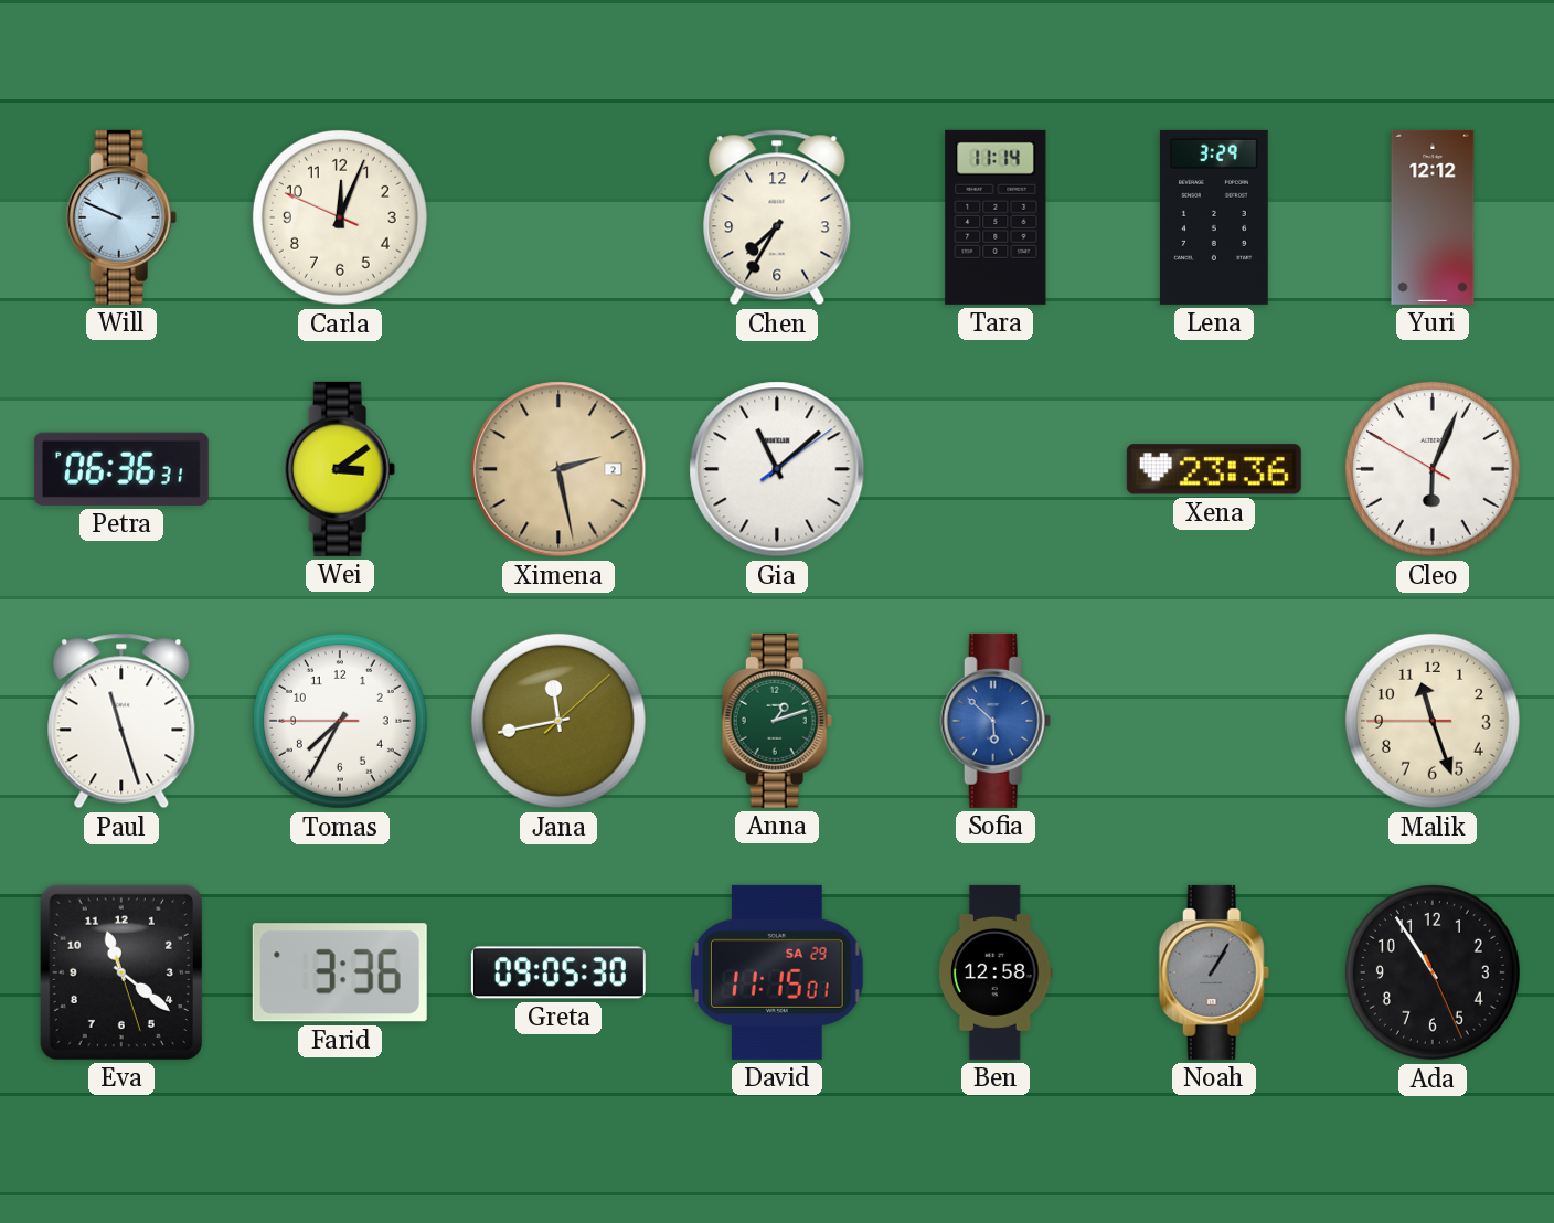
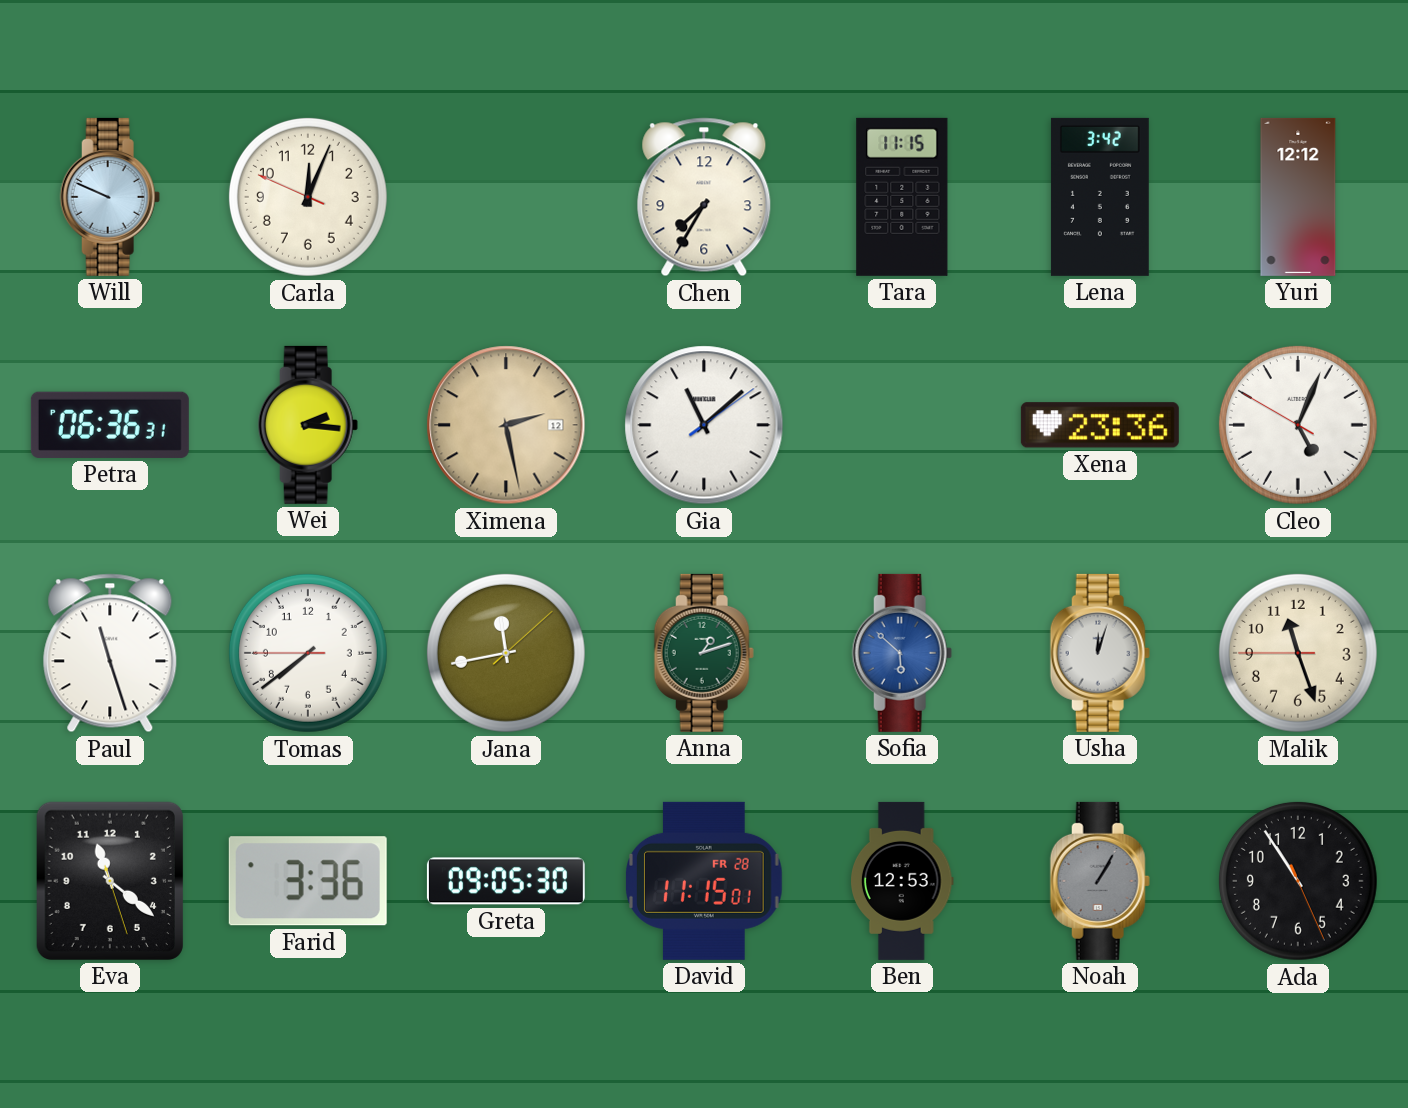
Tara: 11:14 -> 11:15
Lena: 3:29 -> 3:42
Wei: 3:09 -> 2:16
Ximena date: 2 -> 12
Cleo: 6:03 -> 5:03
Tomas: 7:34 -> 7:38
Usha: none -> 12:03
David date: SA 29 -> FR 28
Ben: 12:58 -> 12:53
